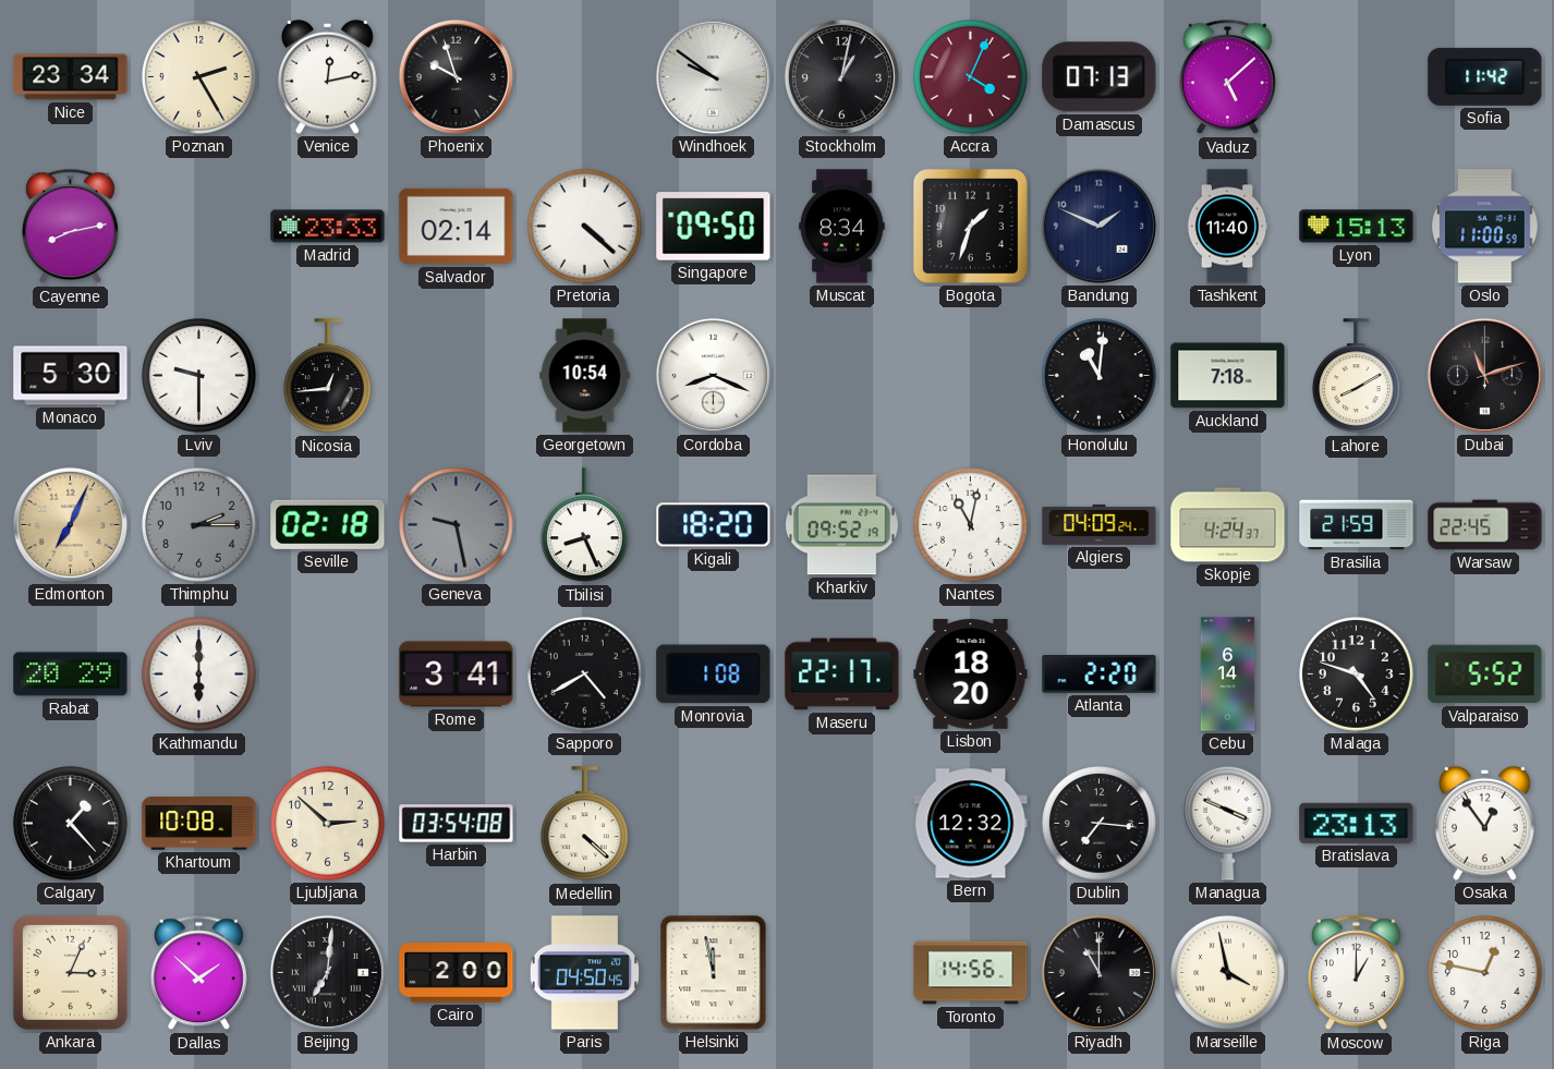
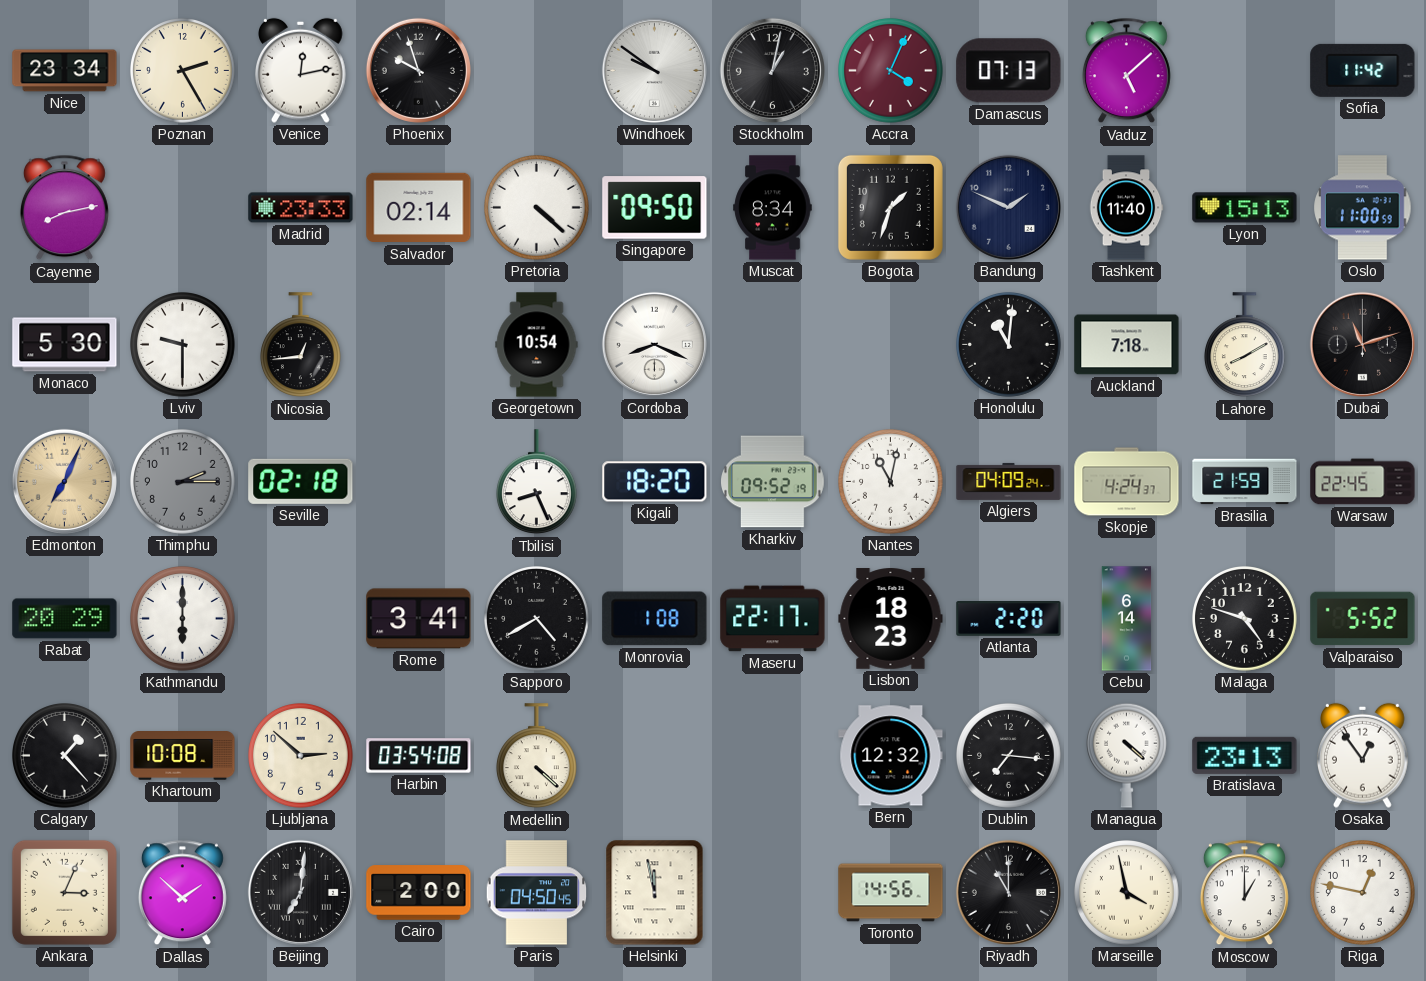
Geneva: 9:28 -> none
Lisbon: 18:20 -> 18:23
Managua: 3:49 -> 4:22
